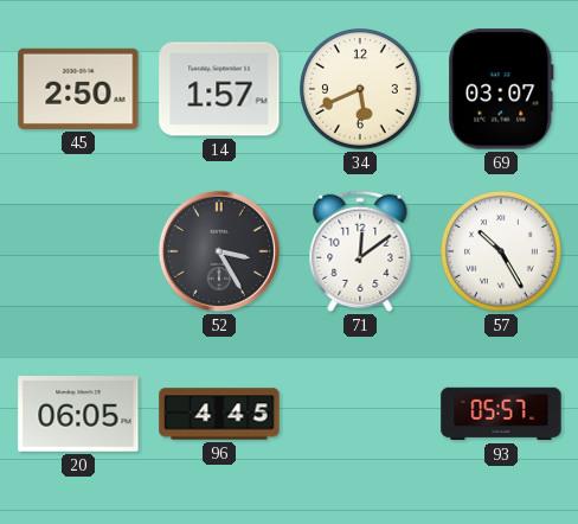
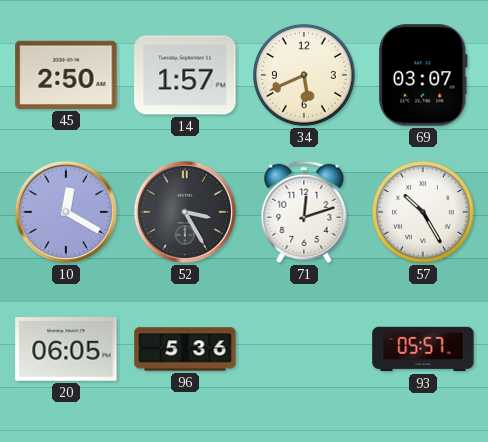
10: none -> 12:20
71: 12:09 -> 12:12
96: 4:45 -> 5:36
